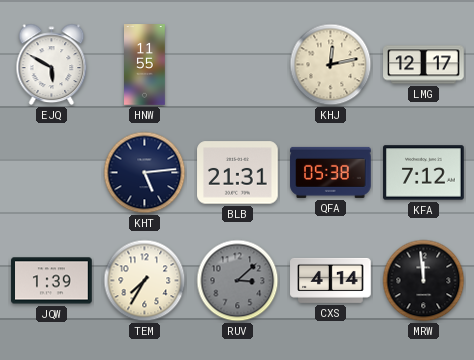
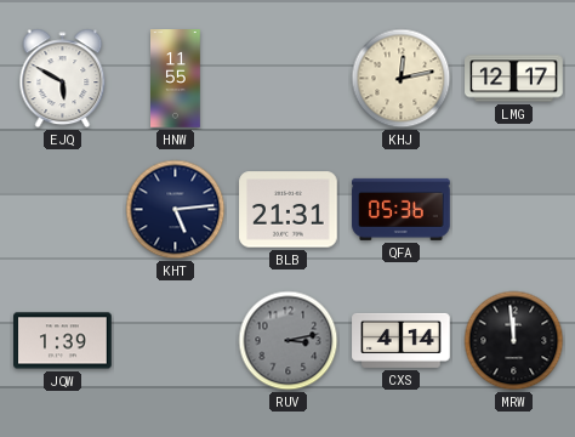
QFA: 05:38 -> 05:36
KFA: 7:12 -> none
TEM: 7:35 -> none
RUV: 3:08 -> 3:13
